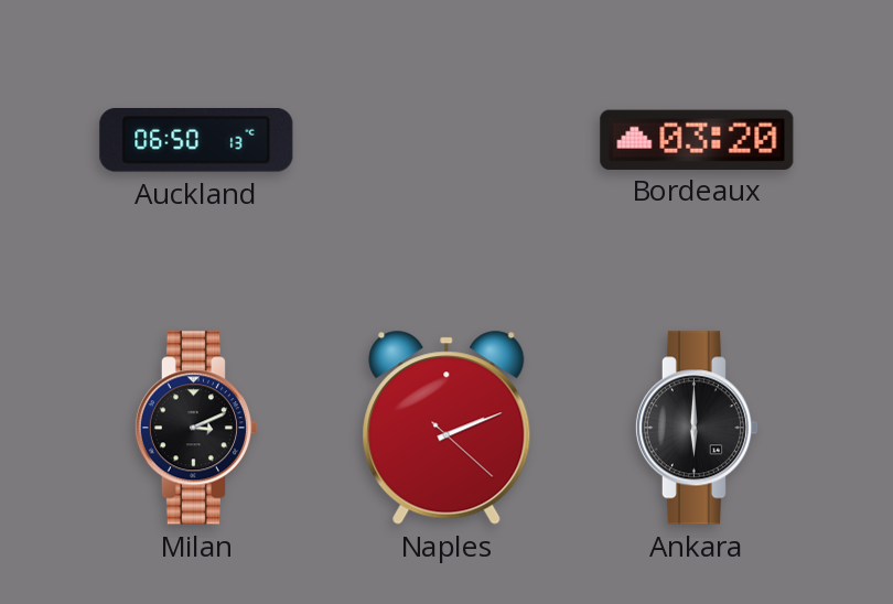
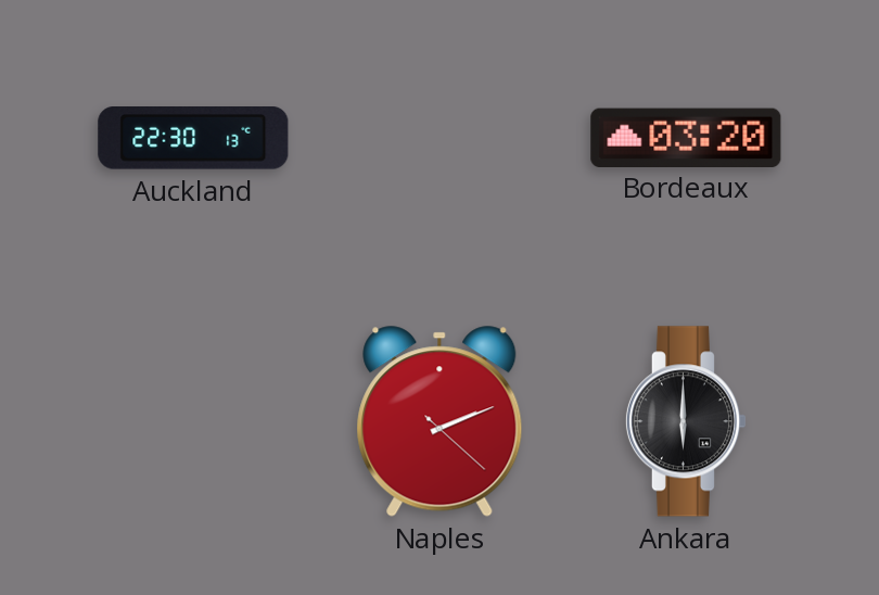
Auckland: 06:50 -> 22:30
Milan: 3:11 -> none
